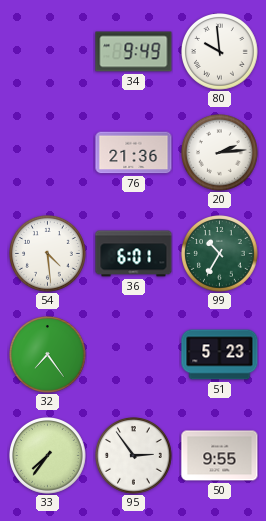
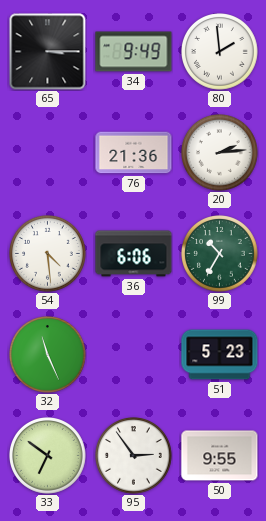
65: none -> 3:15
80: 9:59 -> 1:59
36: 6:01 -> 6:06
32: 7:24 -> 11:26
33: 7:36 -> 6:51
